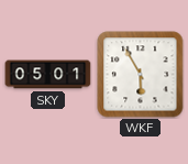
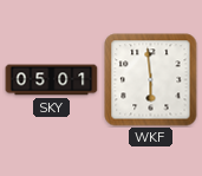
WKF: 5:55 -> 5:59
